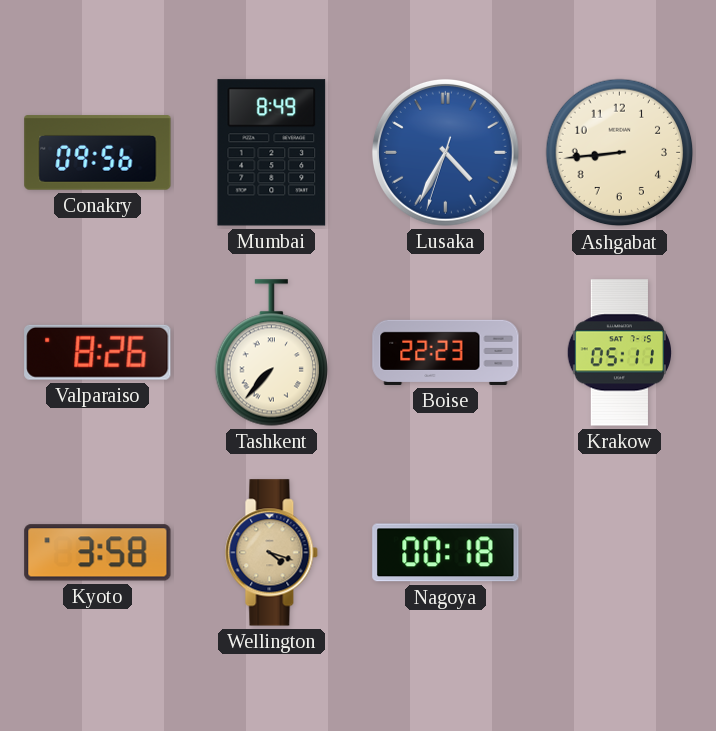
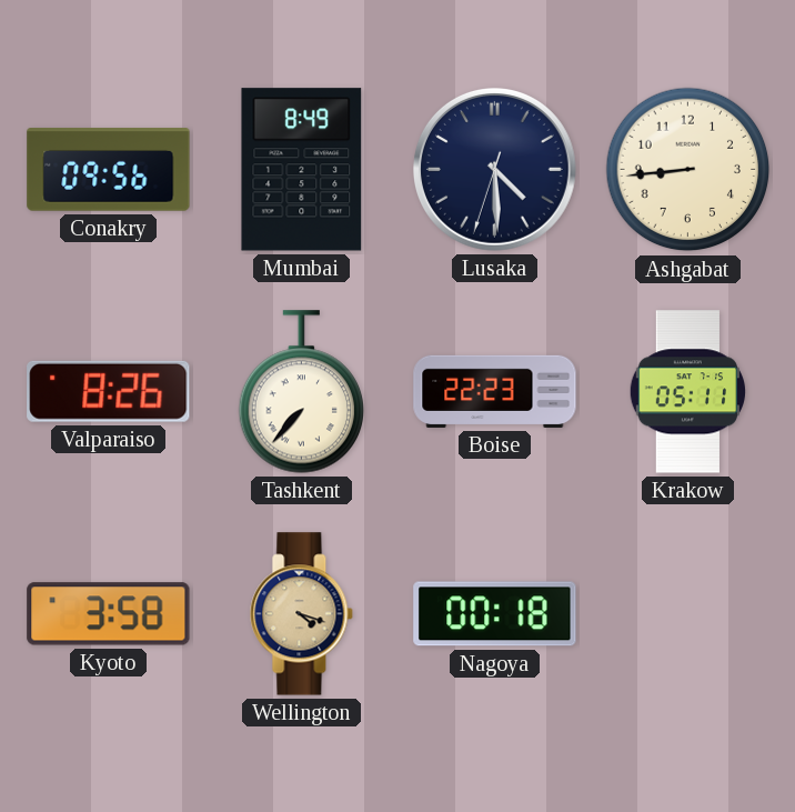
Lusaka: 4:34 -> 4:29
Lusaka dial: blue -> navy
